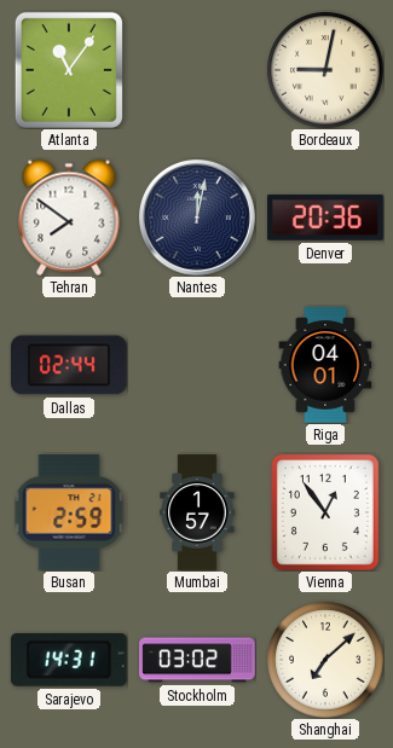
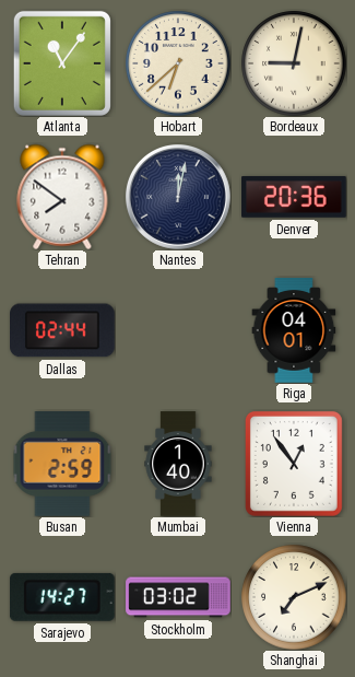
Hobart: none -> 6:38
Mumbai: 1:57 -> 1:40
Sarajevo: 14:31 -> 14:27
Shanghai: 7:08 -> 7:11
